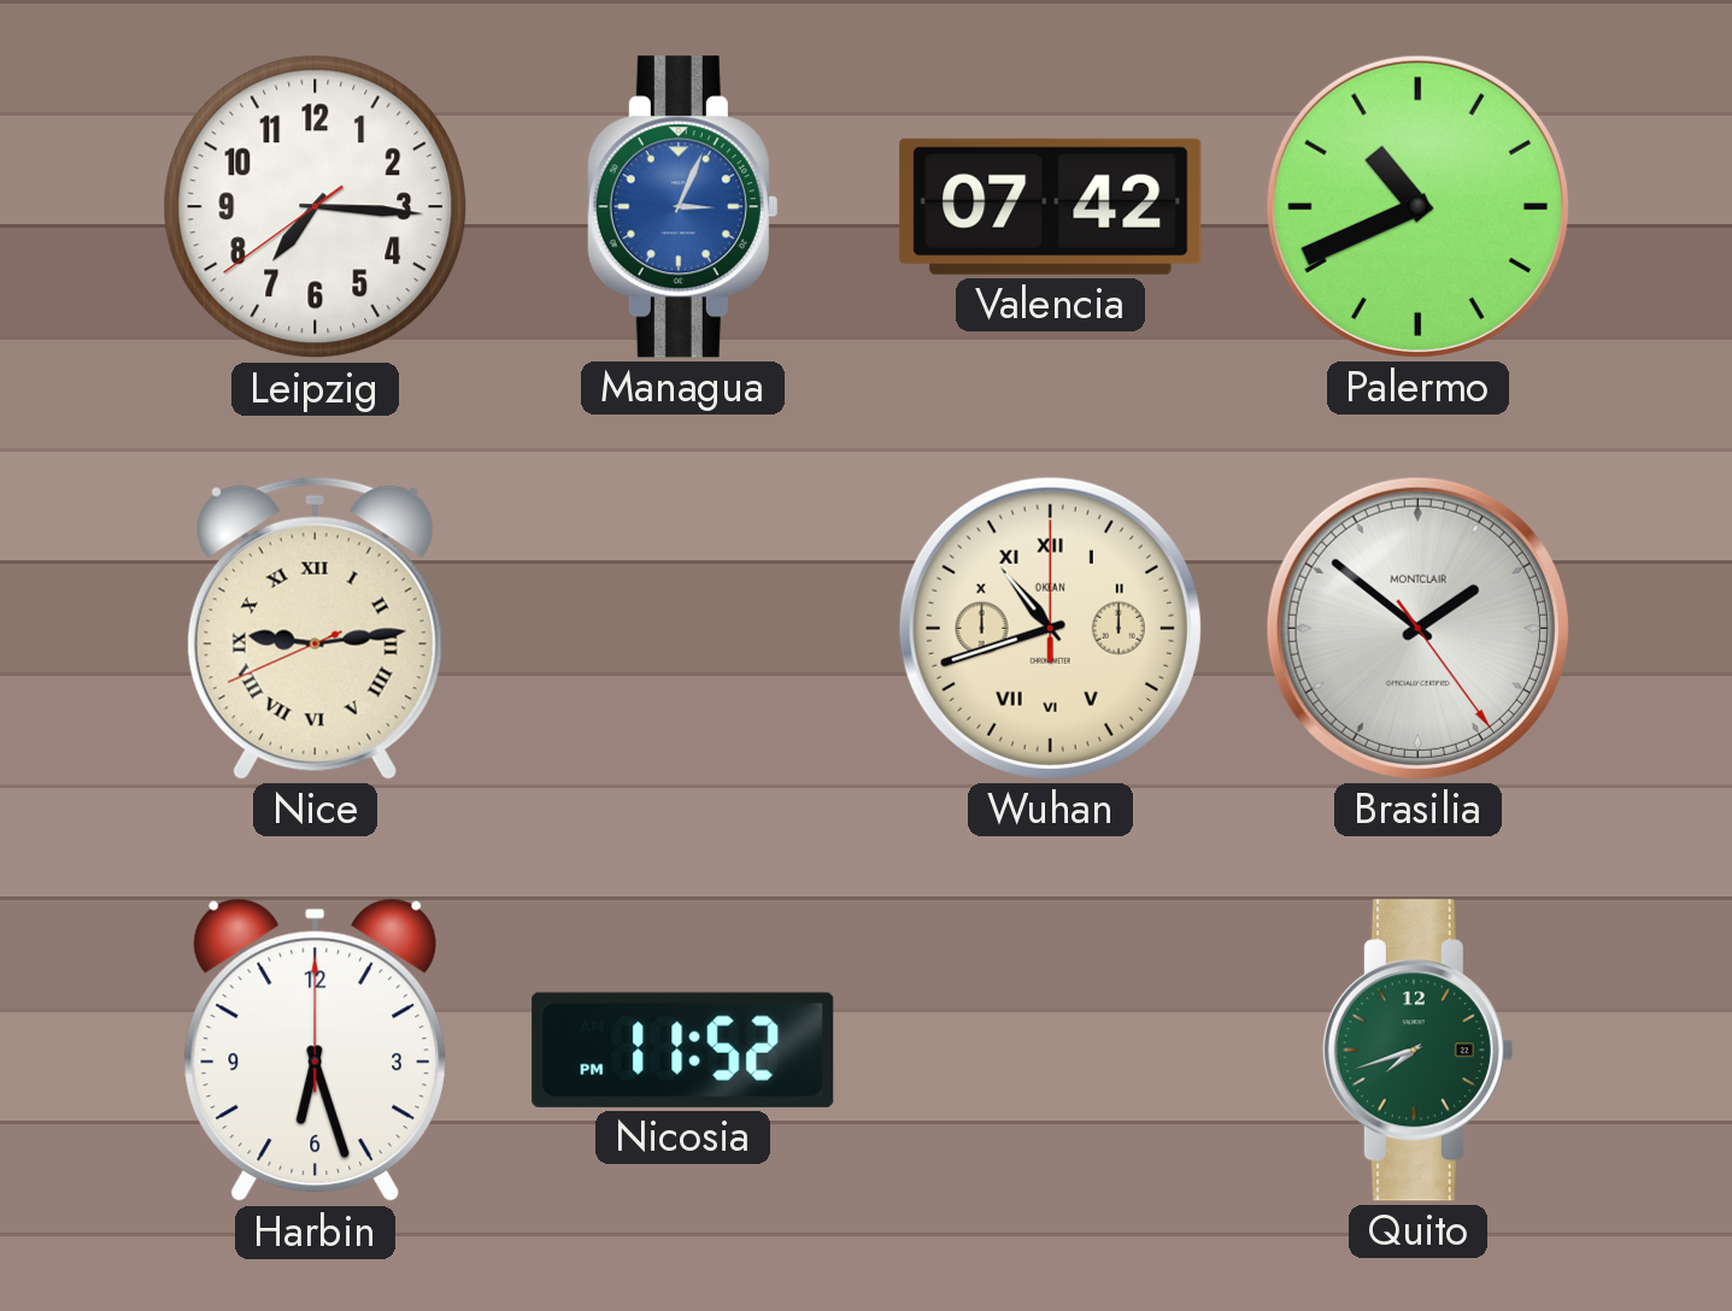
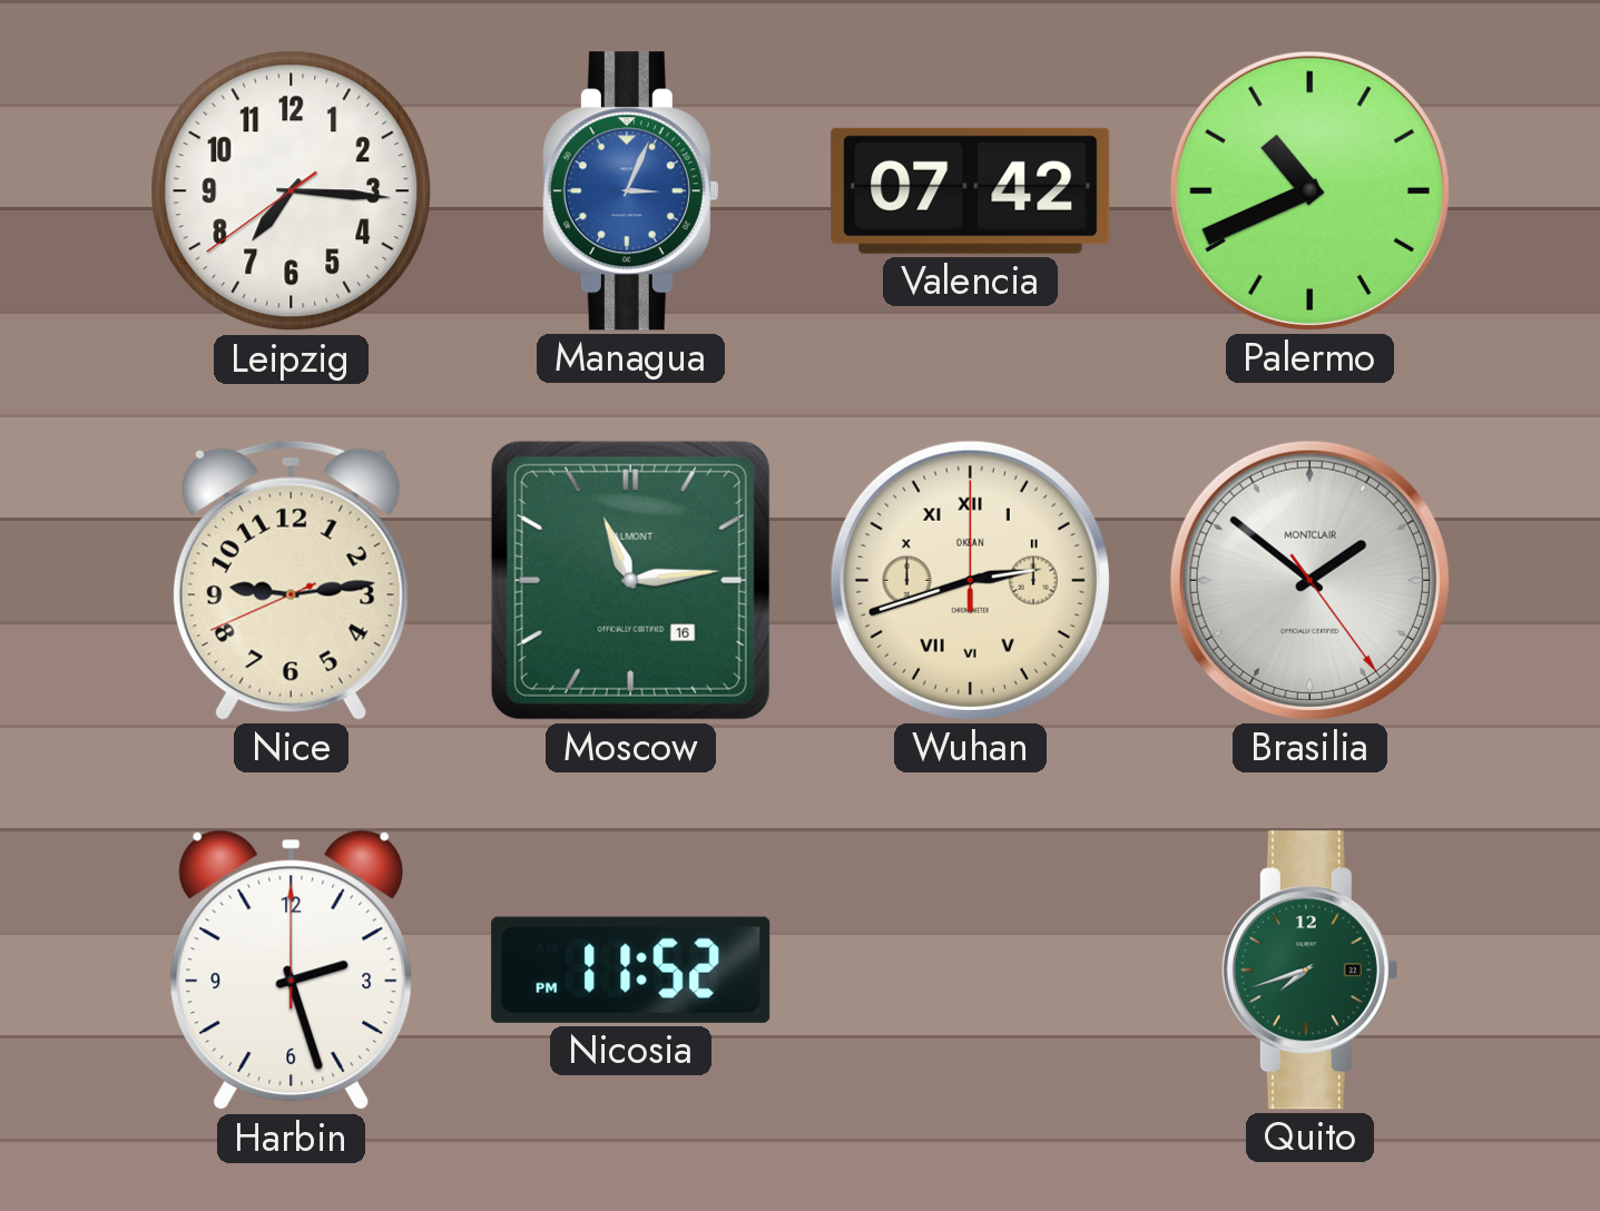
Nice numerals: Roman -> Arabic
Moscow: none -> 11:14
Wuhan: 10:42 -> 2:42
Harbin: 6:27 -> 2:27
